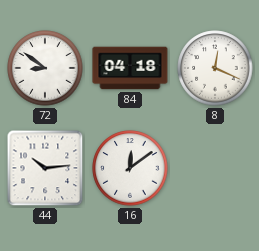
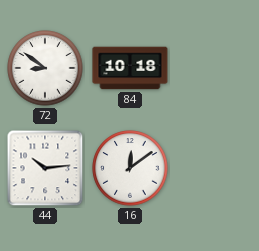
84: 04:18 -> 10:18
8: 12:19 -> none
